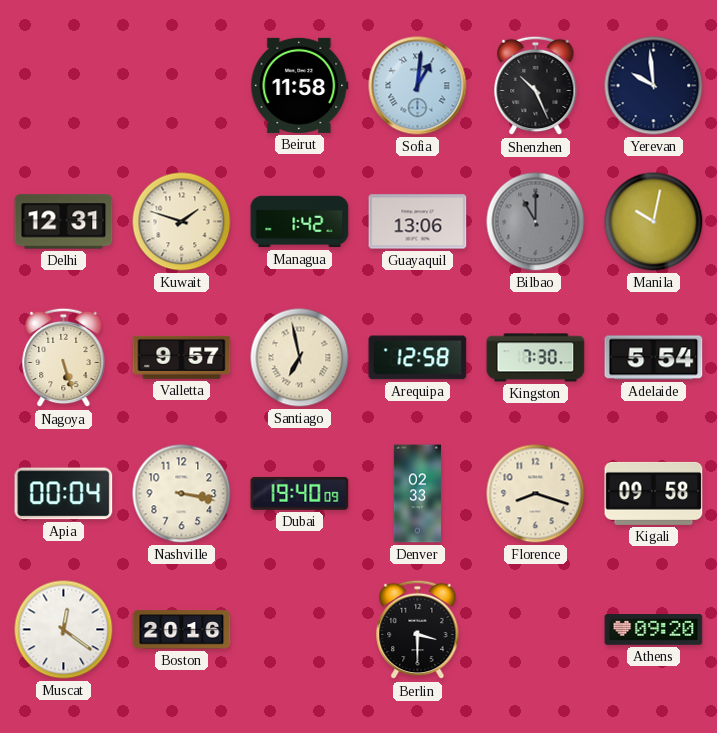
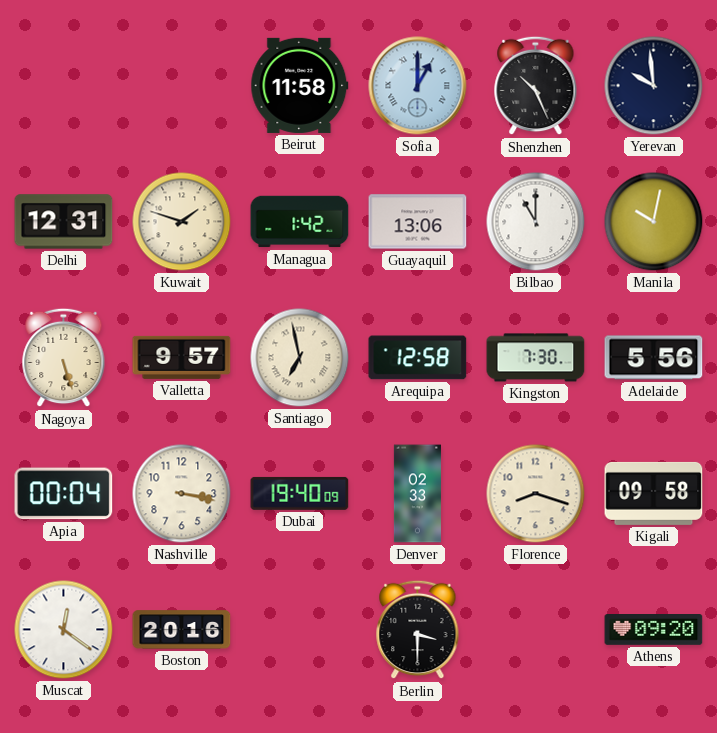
Sofia: 1:01 -> 1:00
Bilbao dial: grey -> white
Adelaide: 5:54 -> 5:56
